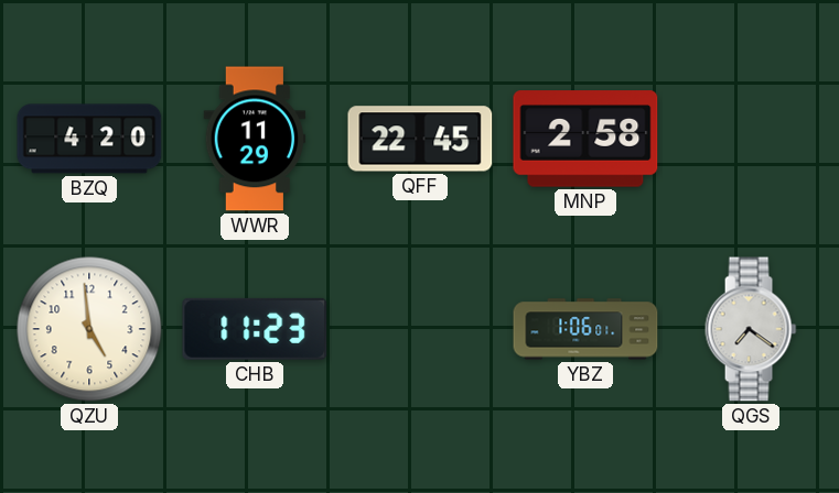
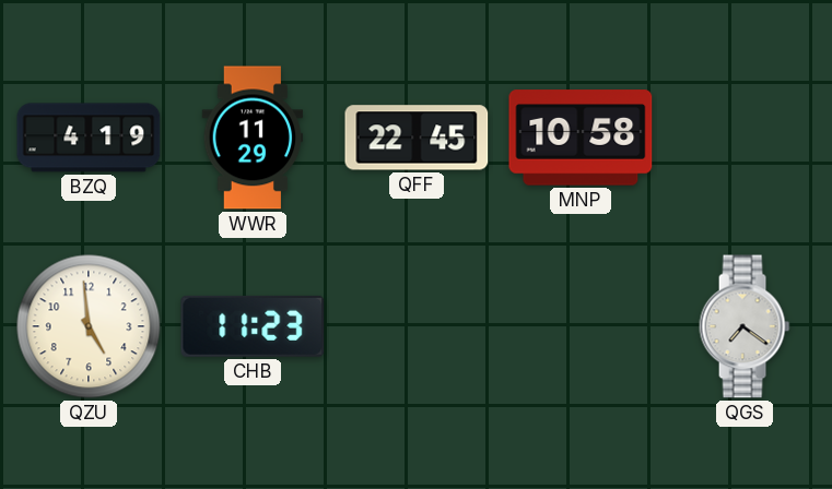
BZQ: 4:20 -> 4:19
MNP: 2:58 -> 10:58
YBZ: 1:06 -> none
